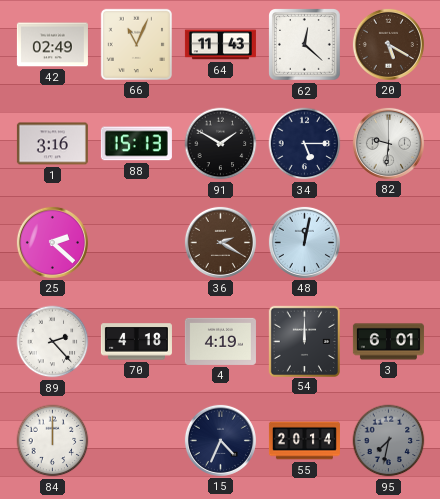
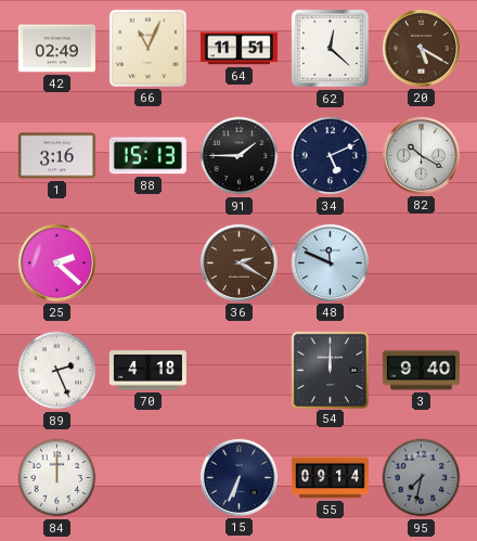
64: 11:43 -> 11:51
91: 1:50 -> 1:45
34: 5:15 -> 5:11
82: 9:31 -> 10:20
48: 12:02 -> 11:49
89: 2:23 -> 2:26
4: 4:19 -> none
3: 6:01 -> 9:40
15: 4:34 -> 6:34
55: 20:14 -> 09:14
